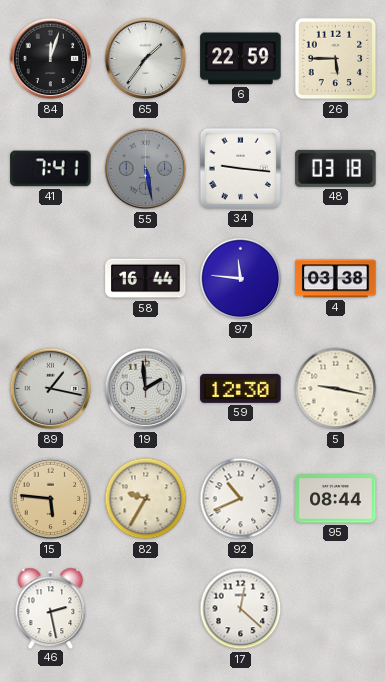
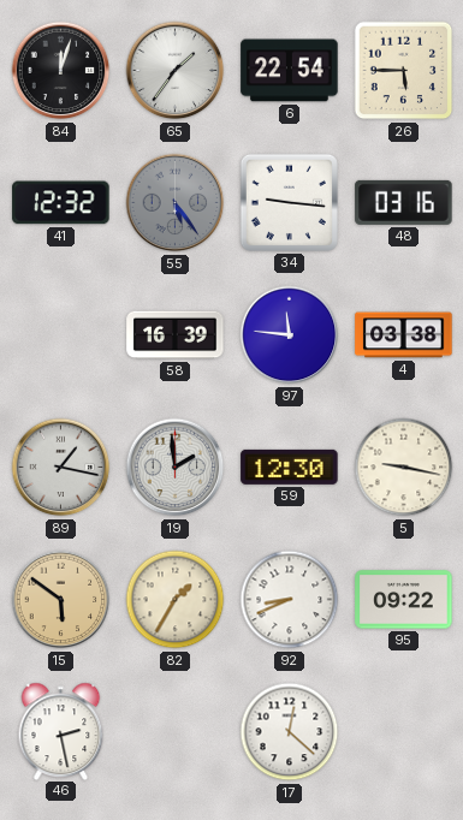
6: 22:59 -> 22:54
41: 7:41 -> 12:32
55: 5:28 -> 5:24
48: 03:18 -> 03:16
58: 16:44 -> 16:39
15: 5:46 -> 5:51
82: 9:35 -> 1:35
92: 10:41 -> 8:41
95: 08:44 -> 09:22
